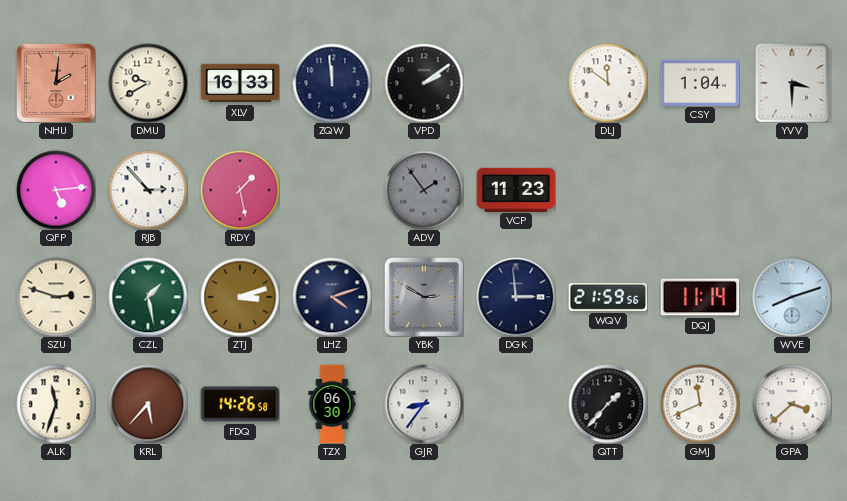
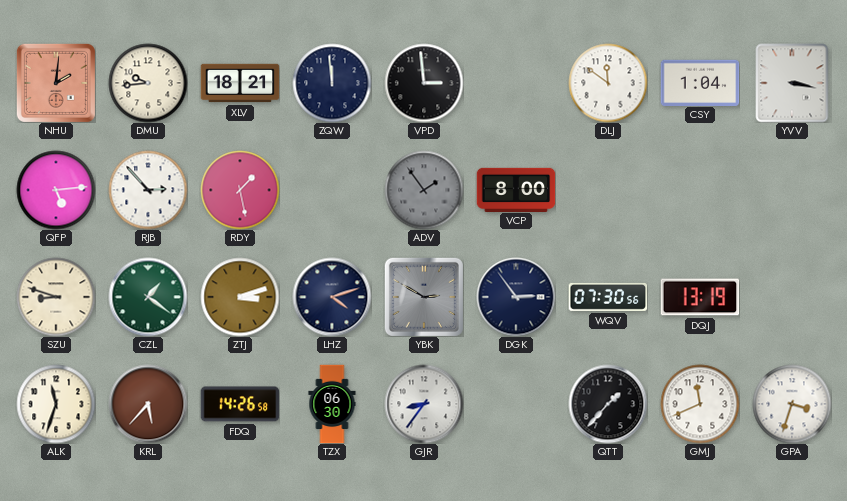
DMU: 9:40 -> 9:44
XLV: 16:33 -> 18:21
VPD: 2:09 -> 2:59
YVV: 3:30 -> 3:17
VCP: 11:23 -> 8:00
SZU: 2:48 -> 8:48
CZL: 1:28 -> 1:21
DGK: 2:59 -> 2:54
WQV: 21:59 -> 07:30
DQJ: 11:14 -> 13:19
WVE: 8:12 -> none
GPA: 3:38 -> 3:33
